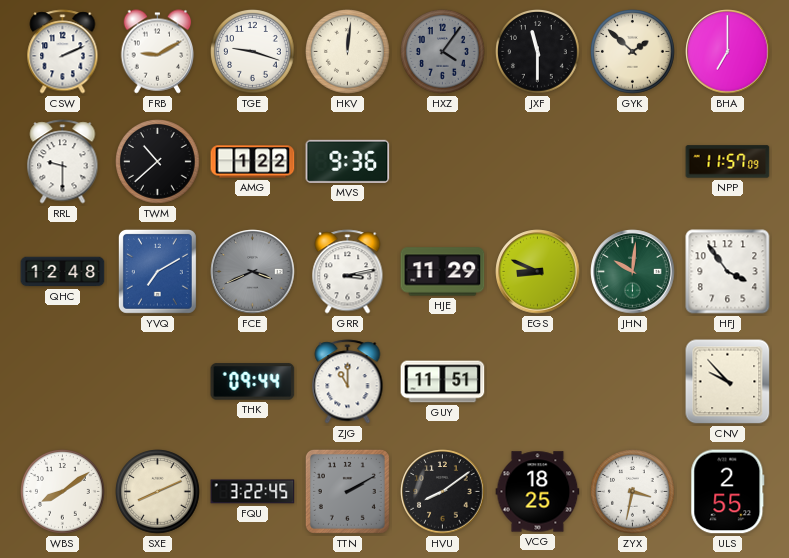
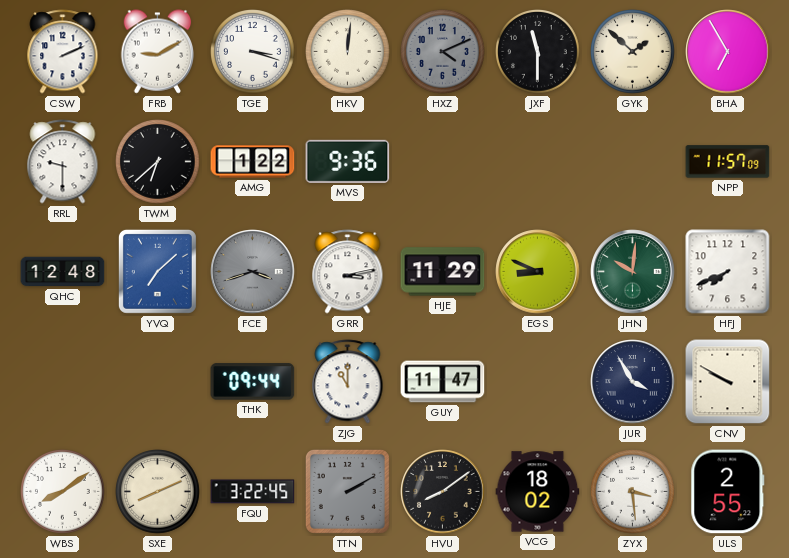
TGE: 9:18 -> 3:18
HXZ: 4:06 -> 4:11
BHA: 7:00 -> 6:55
TWM: 10:38 -> 6:38
YVQ: 7:10 -> 7:08
FCE: 3:41 -> 3:42
HFJ: 3:54 -> 7:41
GUY: 11:51 -> 11:47
JUR: none -> 3:55
CNV: 9:53 -> 9:50
VCG: 18:25 -> 18:02
ZYX: 3:32 -> 3:29
